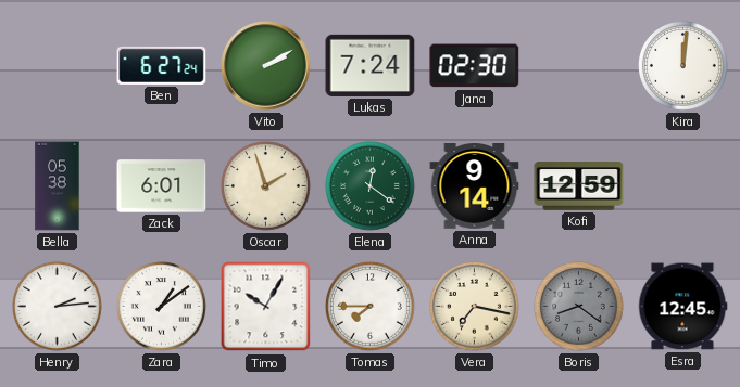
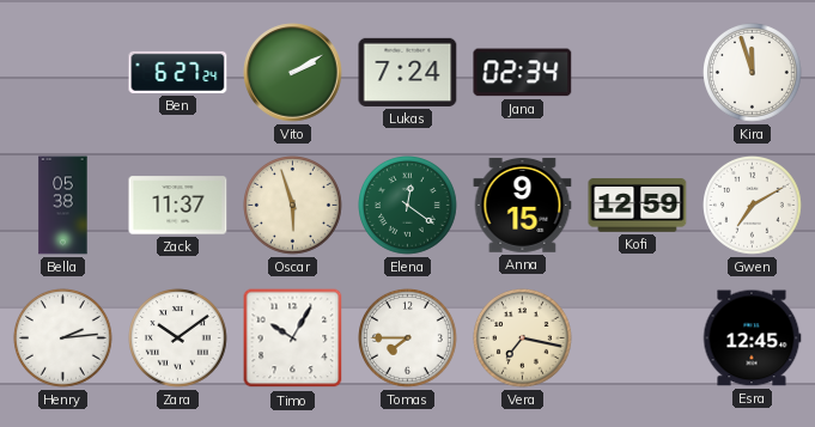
Jana: 02:30 -> 02:34
Kira: 12:01 -> 11:57
Zack: 6:01 -> 11:37
Oscar: 1:57 -> 5:57
Anna: 9:14 -> 9:15
Gwen: none -> 7:10
Zara: 1:09 -> 10:09
Boris: 8:21 -> none
